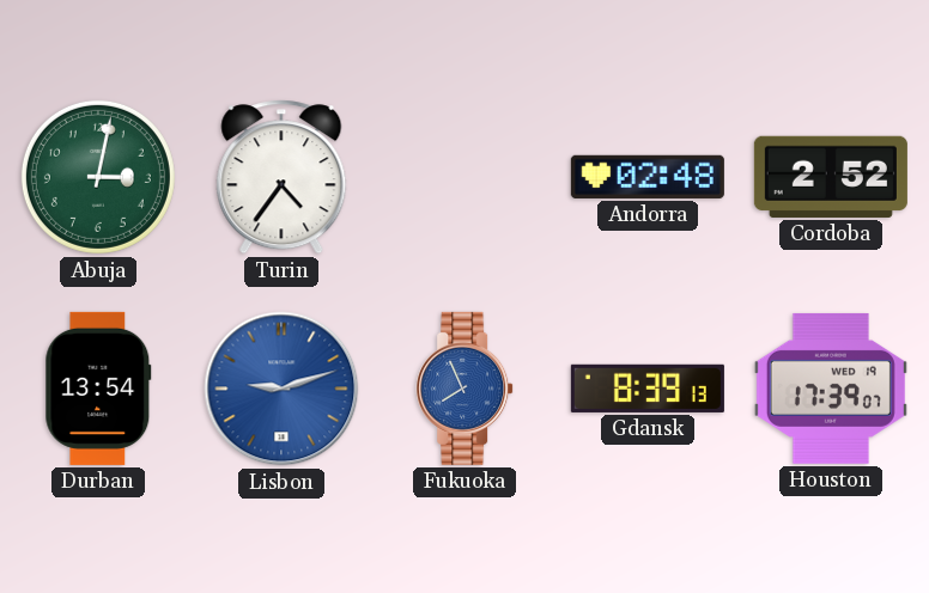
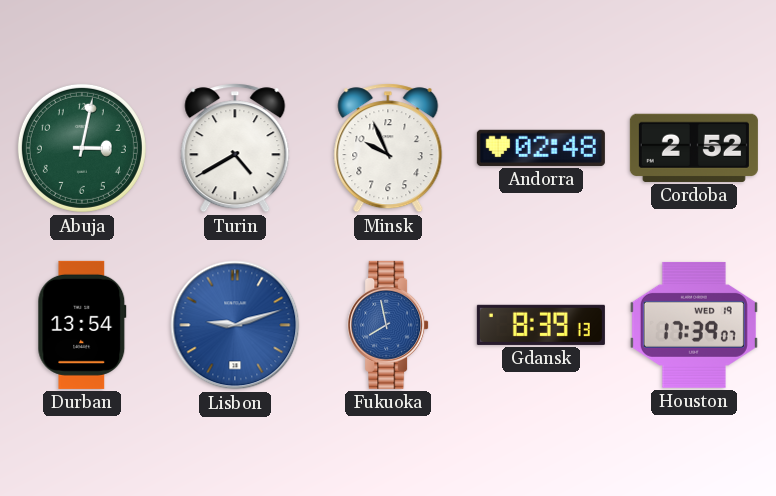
Turin: 4:36 -> 4:40
Minsk: none -> 9:56
Fukuoka: 7:56 -> 7:58
